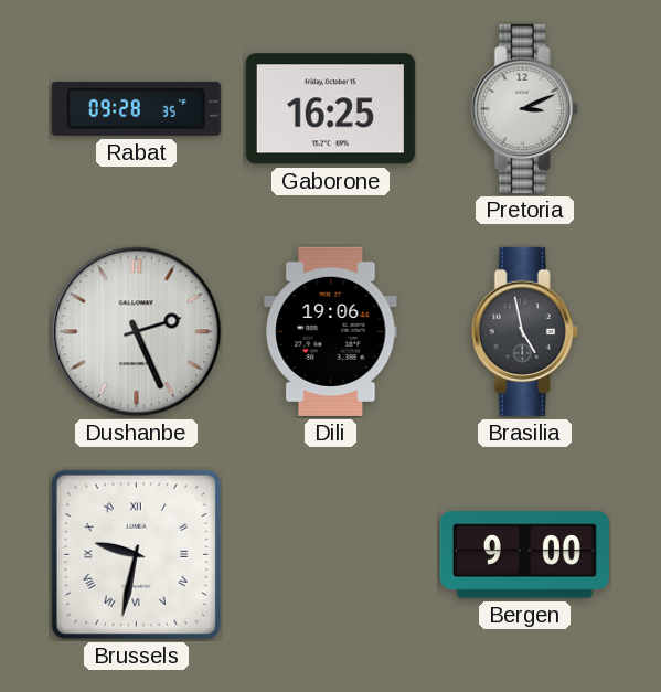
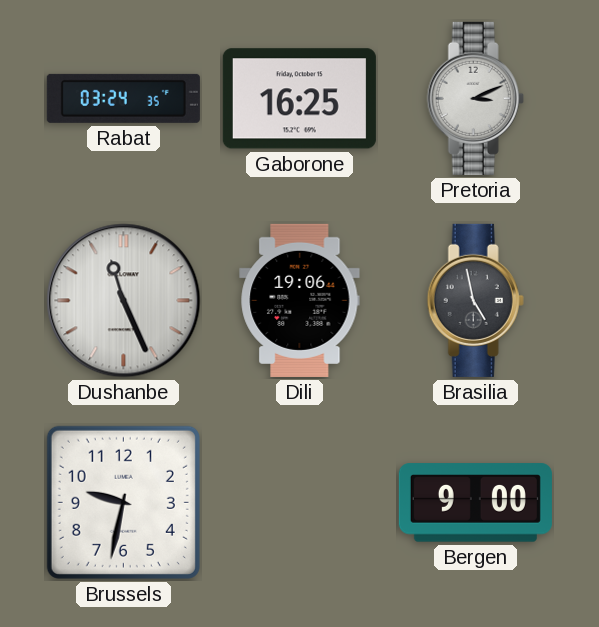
Rabat: 09:28 -> 03:24
Dushanbe: 2:26 -> 11:26
Brussels numerals: Roman -> Arabic
